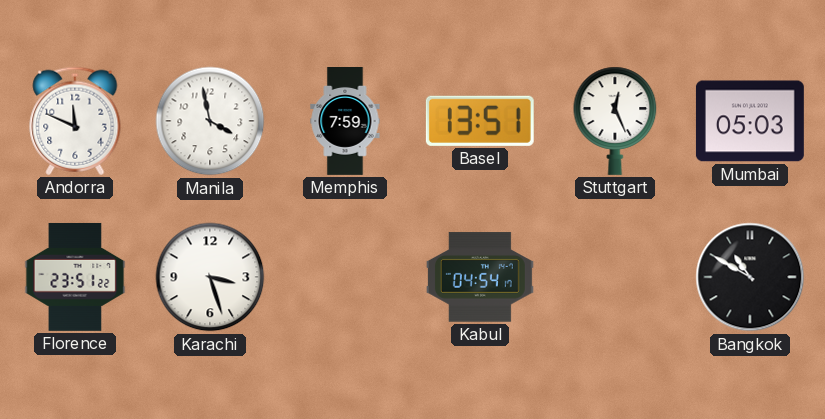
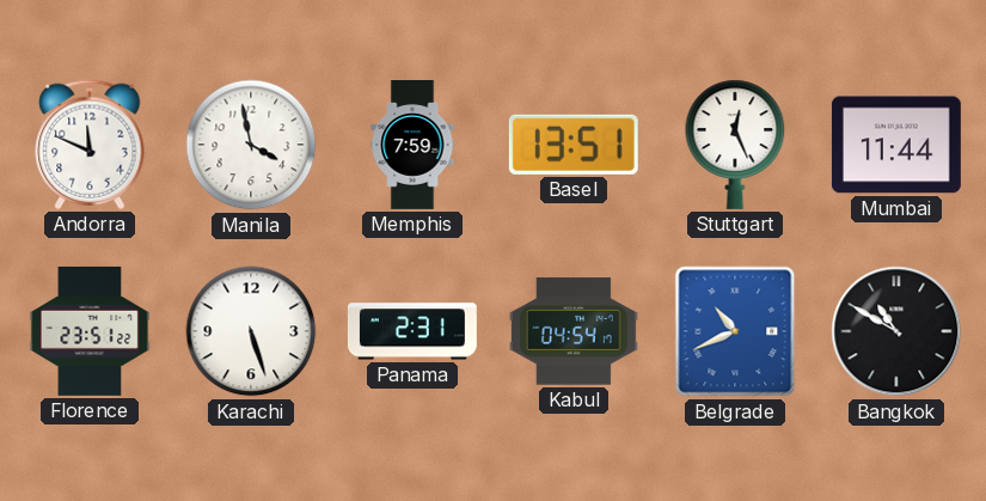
Mumbai: 05:03 -> 11:44
Karachi: 3:27 -> 5:27
Panama: none -> 2:31
Belgrade: none -> 10:41
